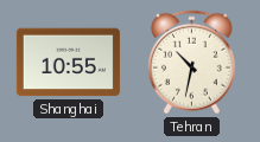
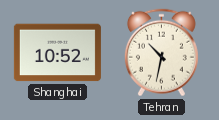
Shanghai: 10:55 -> 10:52
